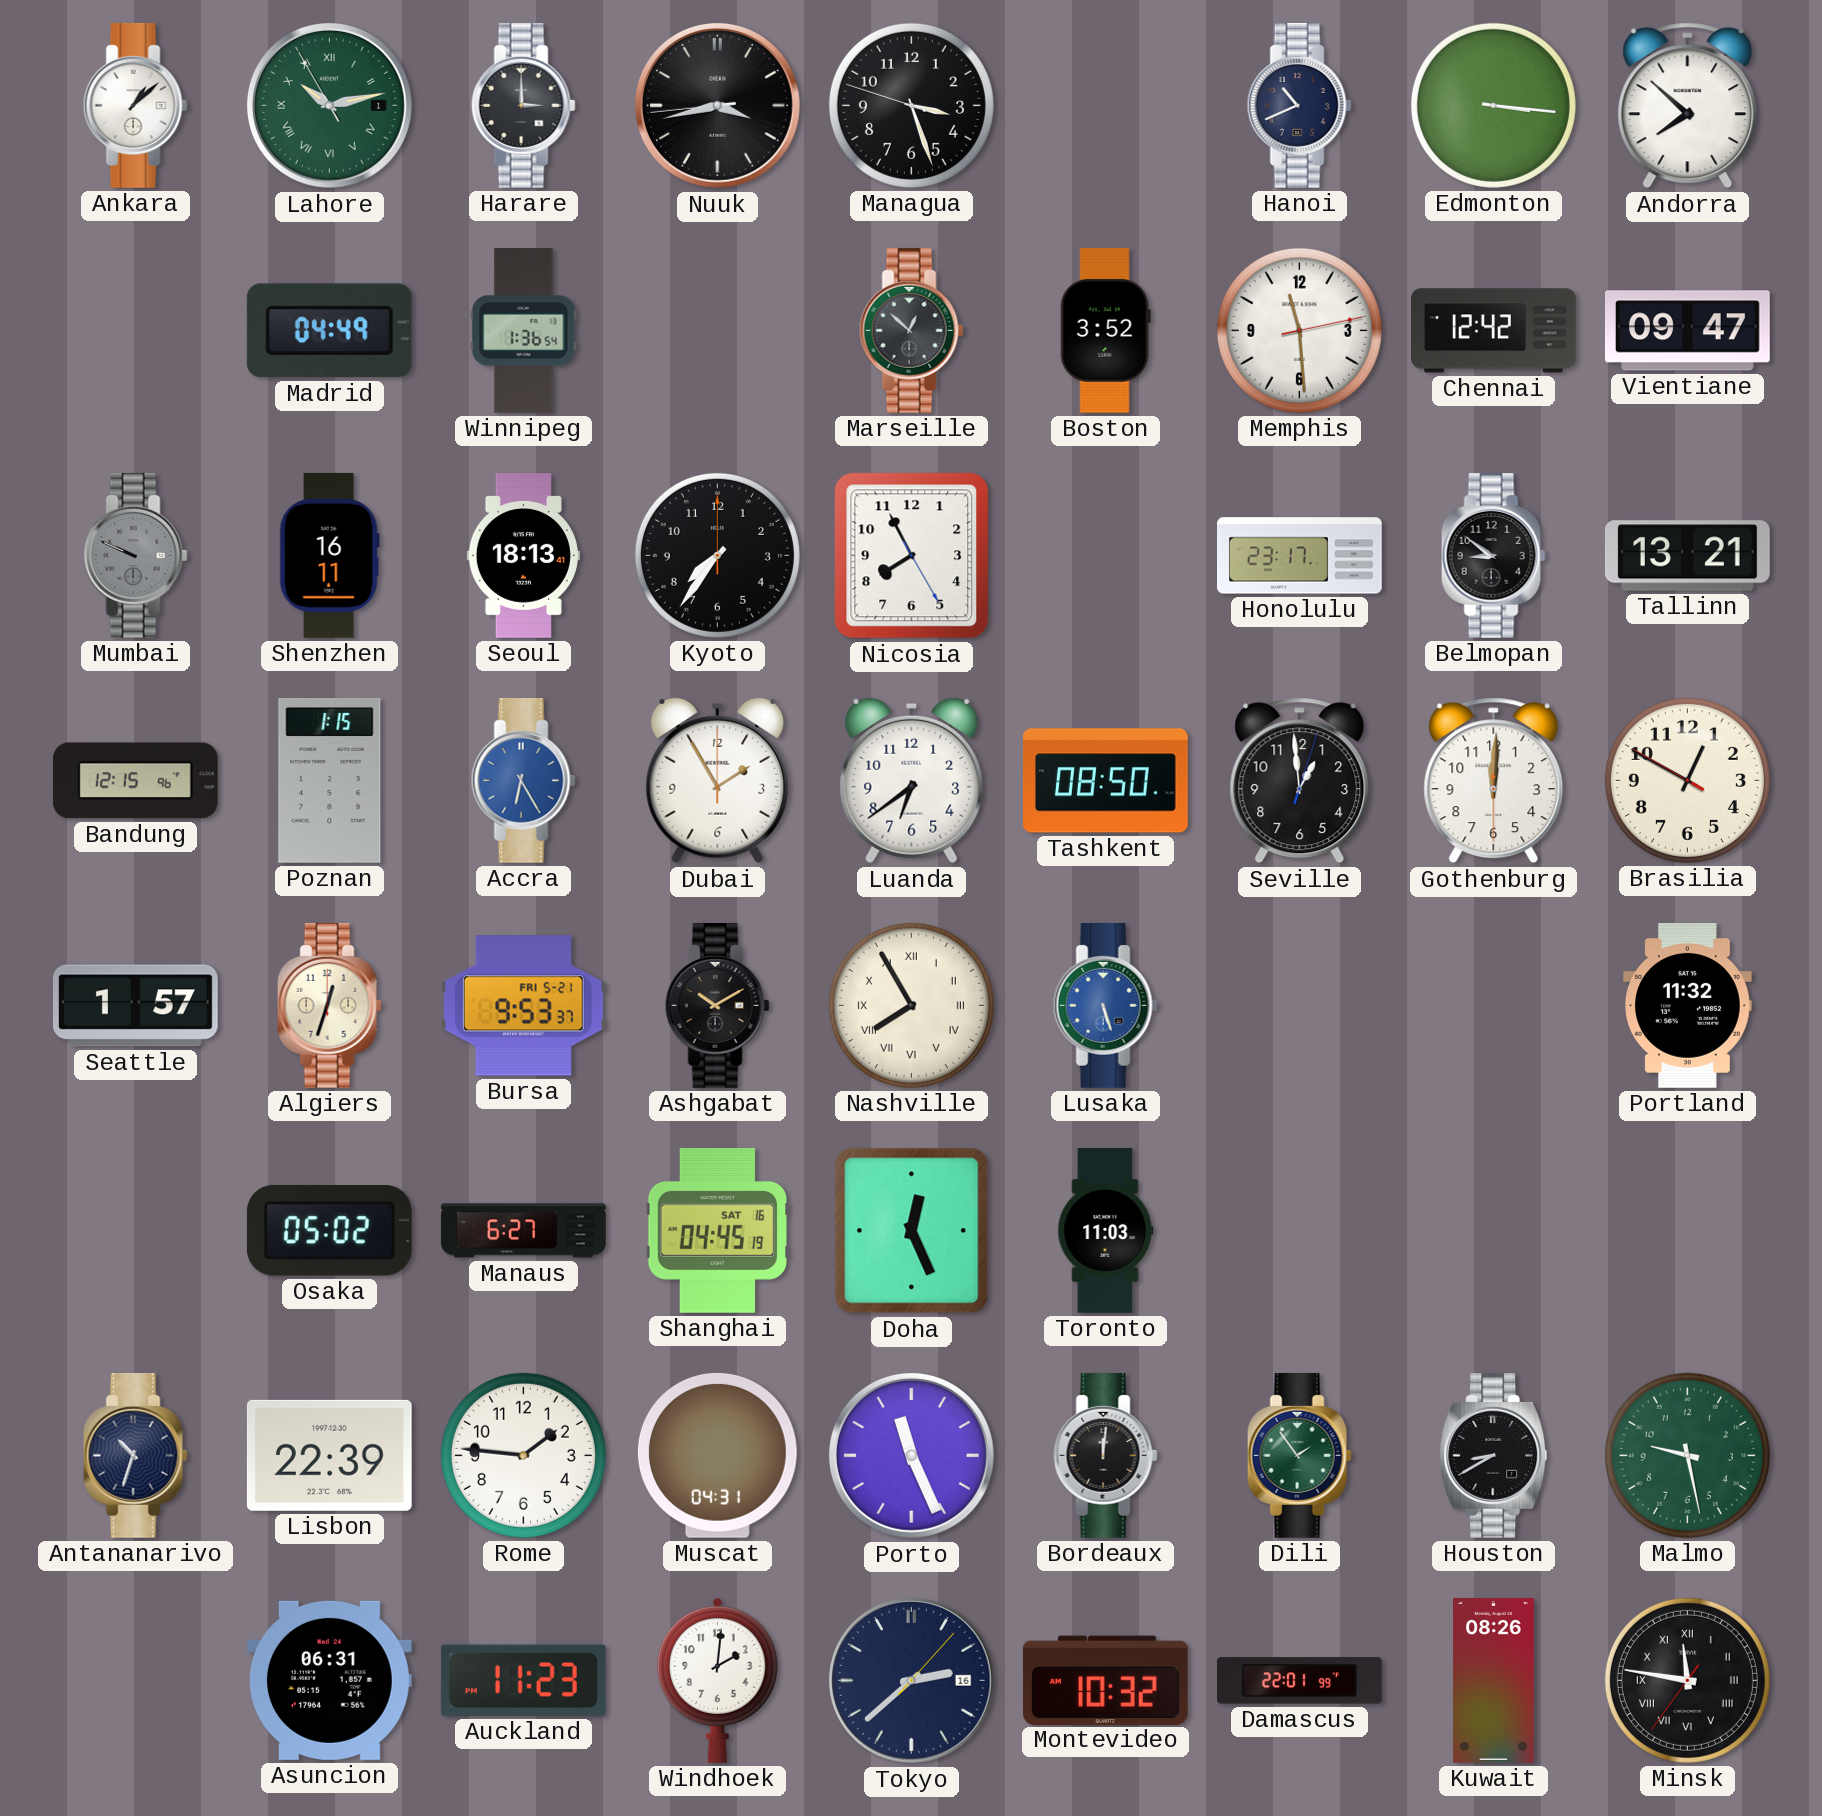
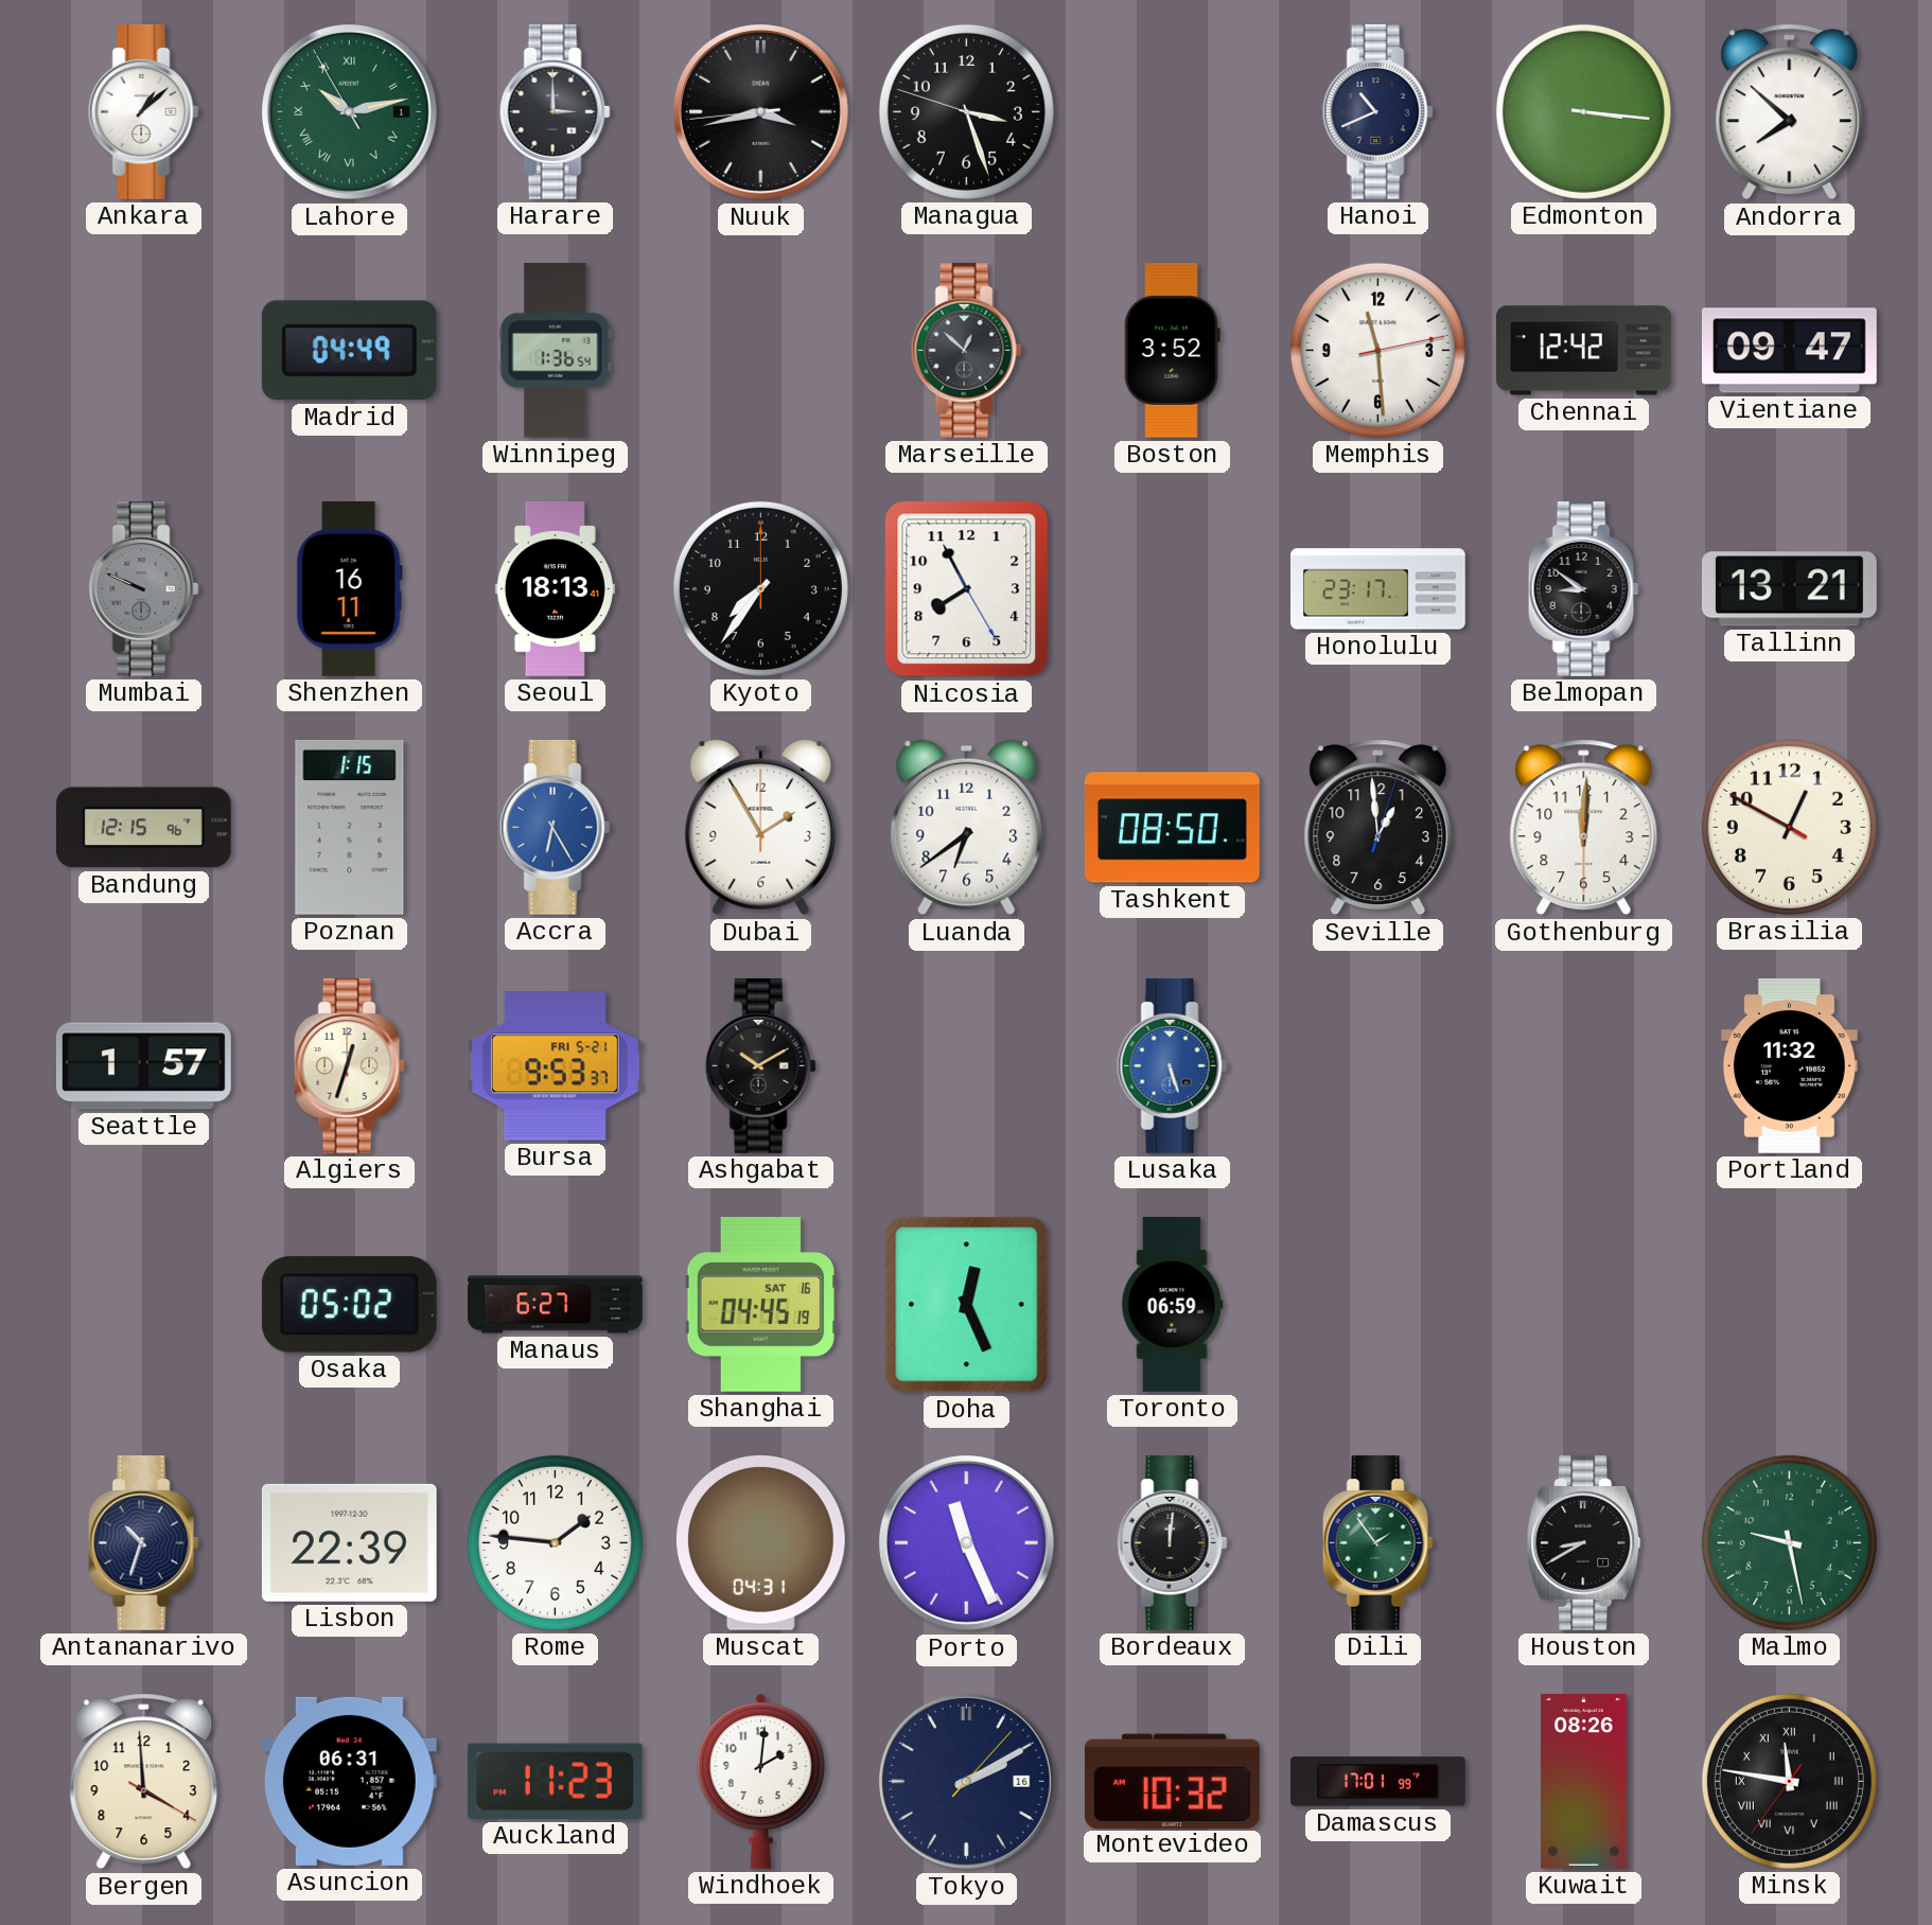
Nashville: 7:55 -> none
Toronto: 11:03 -> 06:59
Bergen: none -> 3:59
Tokyo: 2:38 -> 2:10
Damascus: 22:01 -> 17:01
